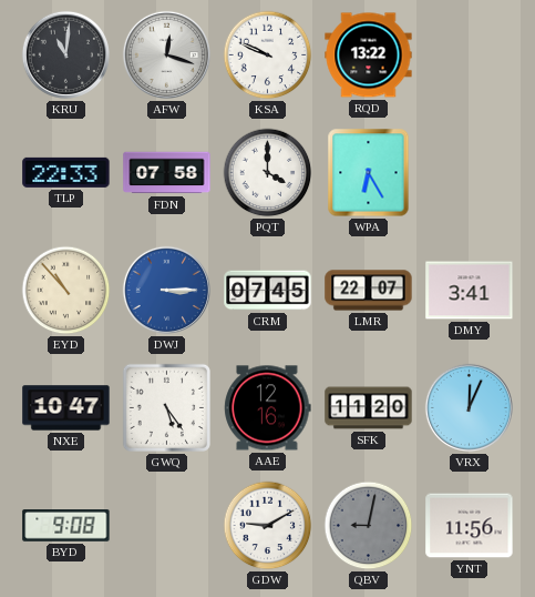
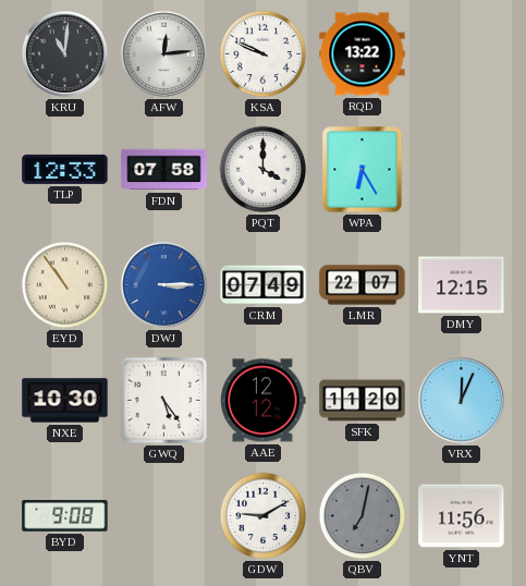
AFW: 12:18 -> 12:14
TLP: 22:33 -> 12:33
EYD: 10:53 -> 10:54
CRM: 07:45 -> 07:49
DMY: 3:41 -> 12:15
NXE: 10:47 -> 10:30
AAE: 12:16 -> 12:12
QBV: 9:02 -> 7:02
